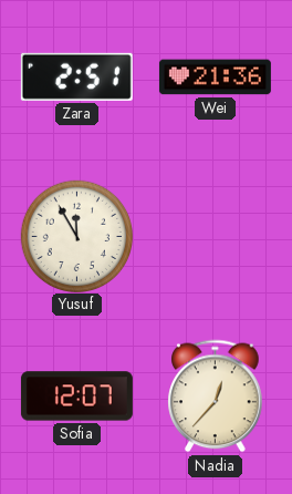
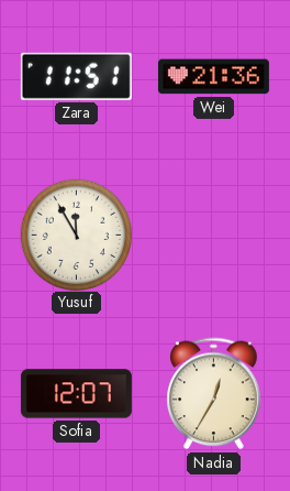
Zara: 2:51 -> 11:51
Nadia: 12:37 -> 12:35
